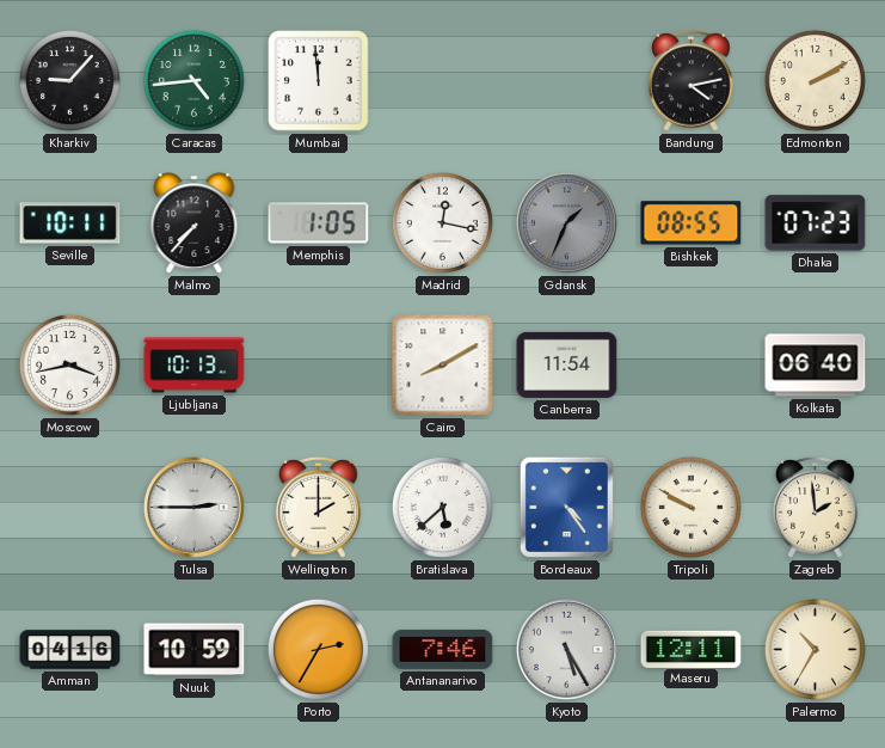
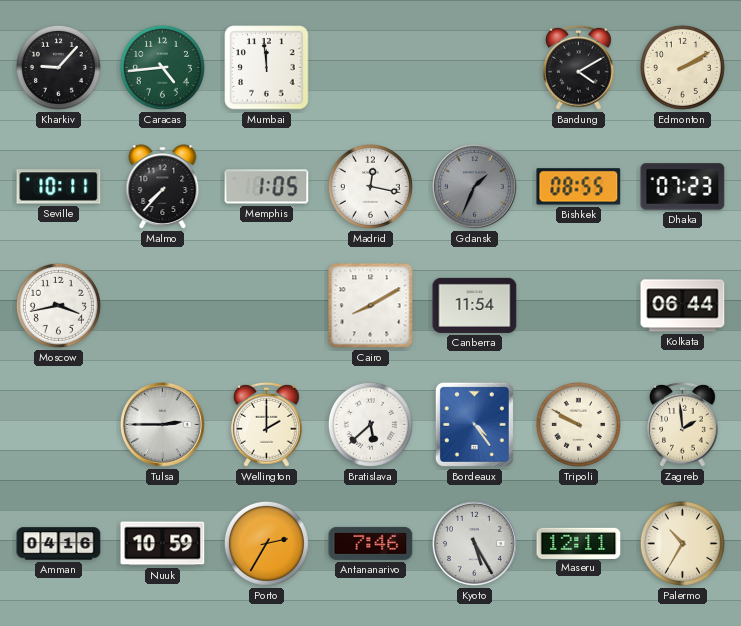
Bandung: 4:13 -> 4:10
Ljubljana: 10:13 -> none
Kolkata: 06:40 -> 06:44
